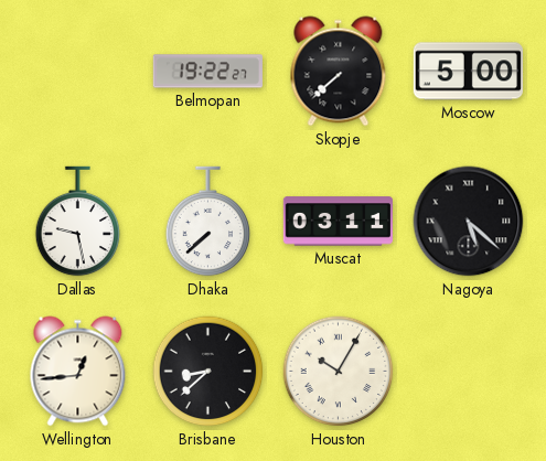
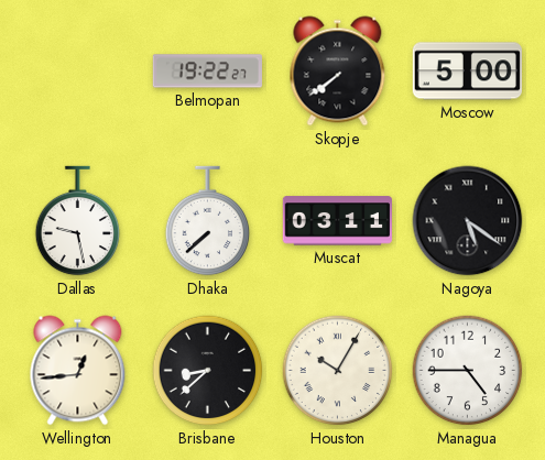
Skopje: 7:38 -> 7:39
Nagoya: 5:22 -> 5:21
Managua: none -> 4:45
